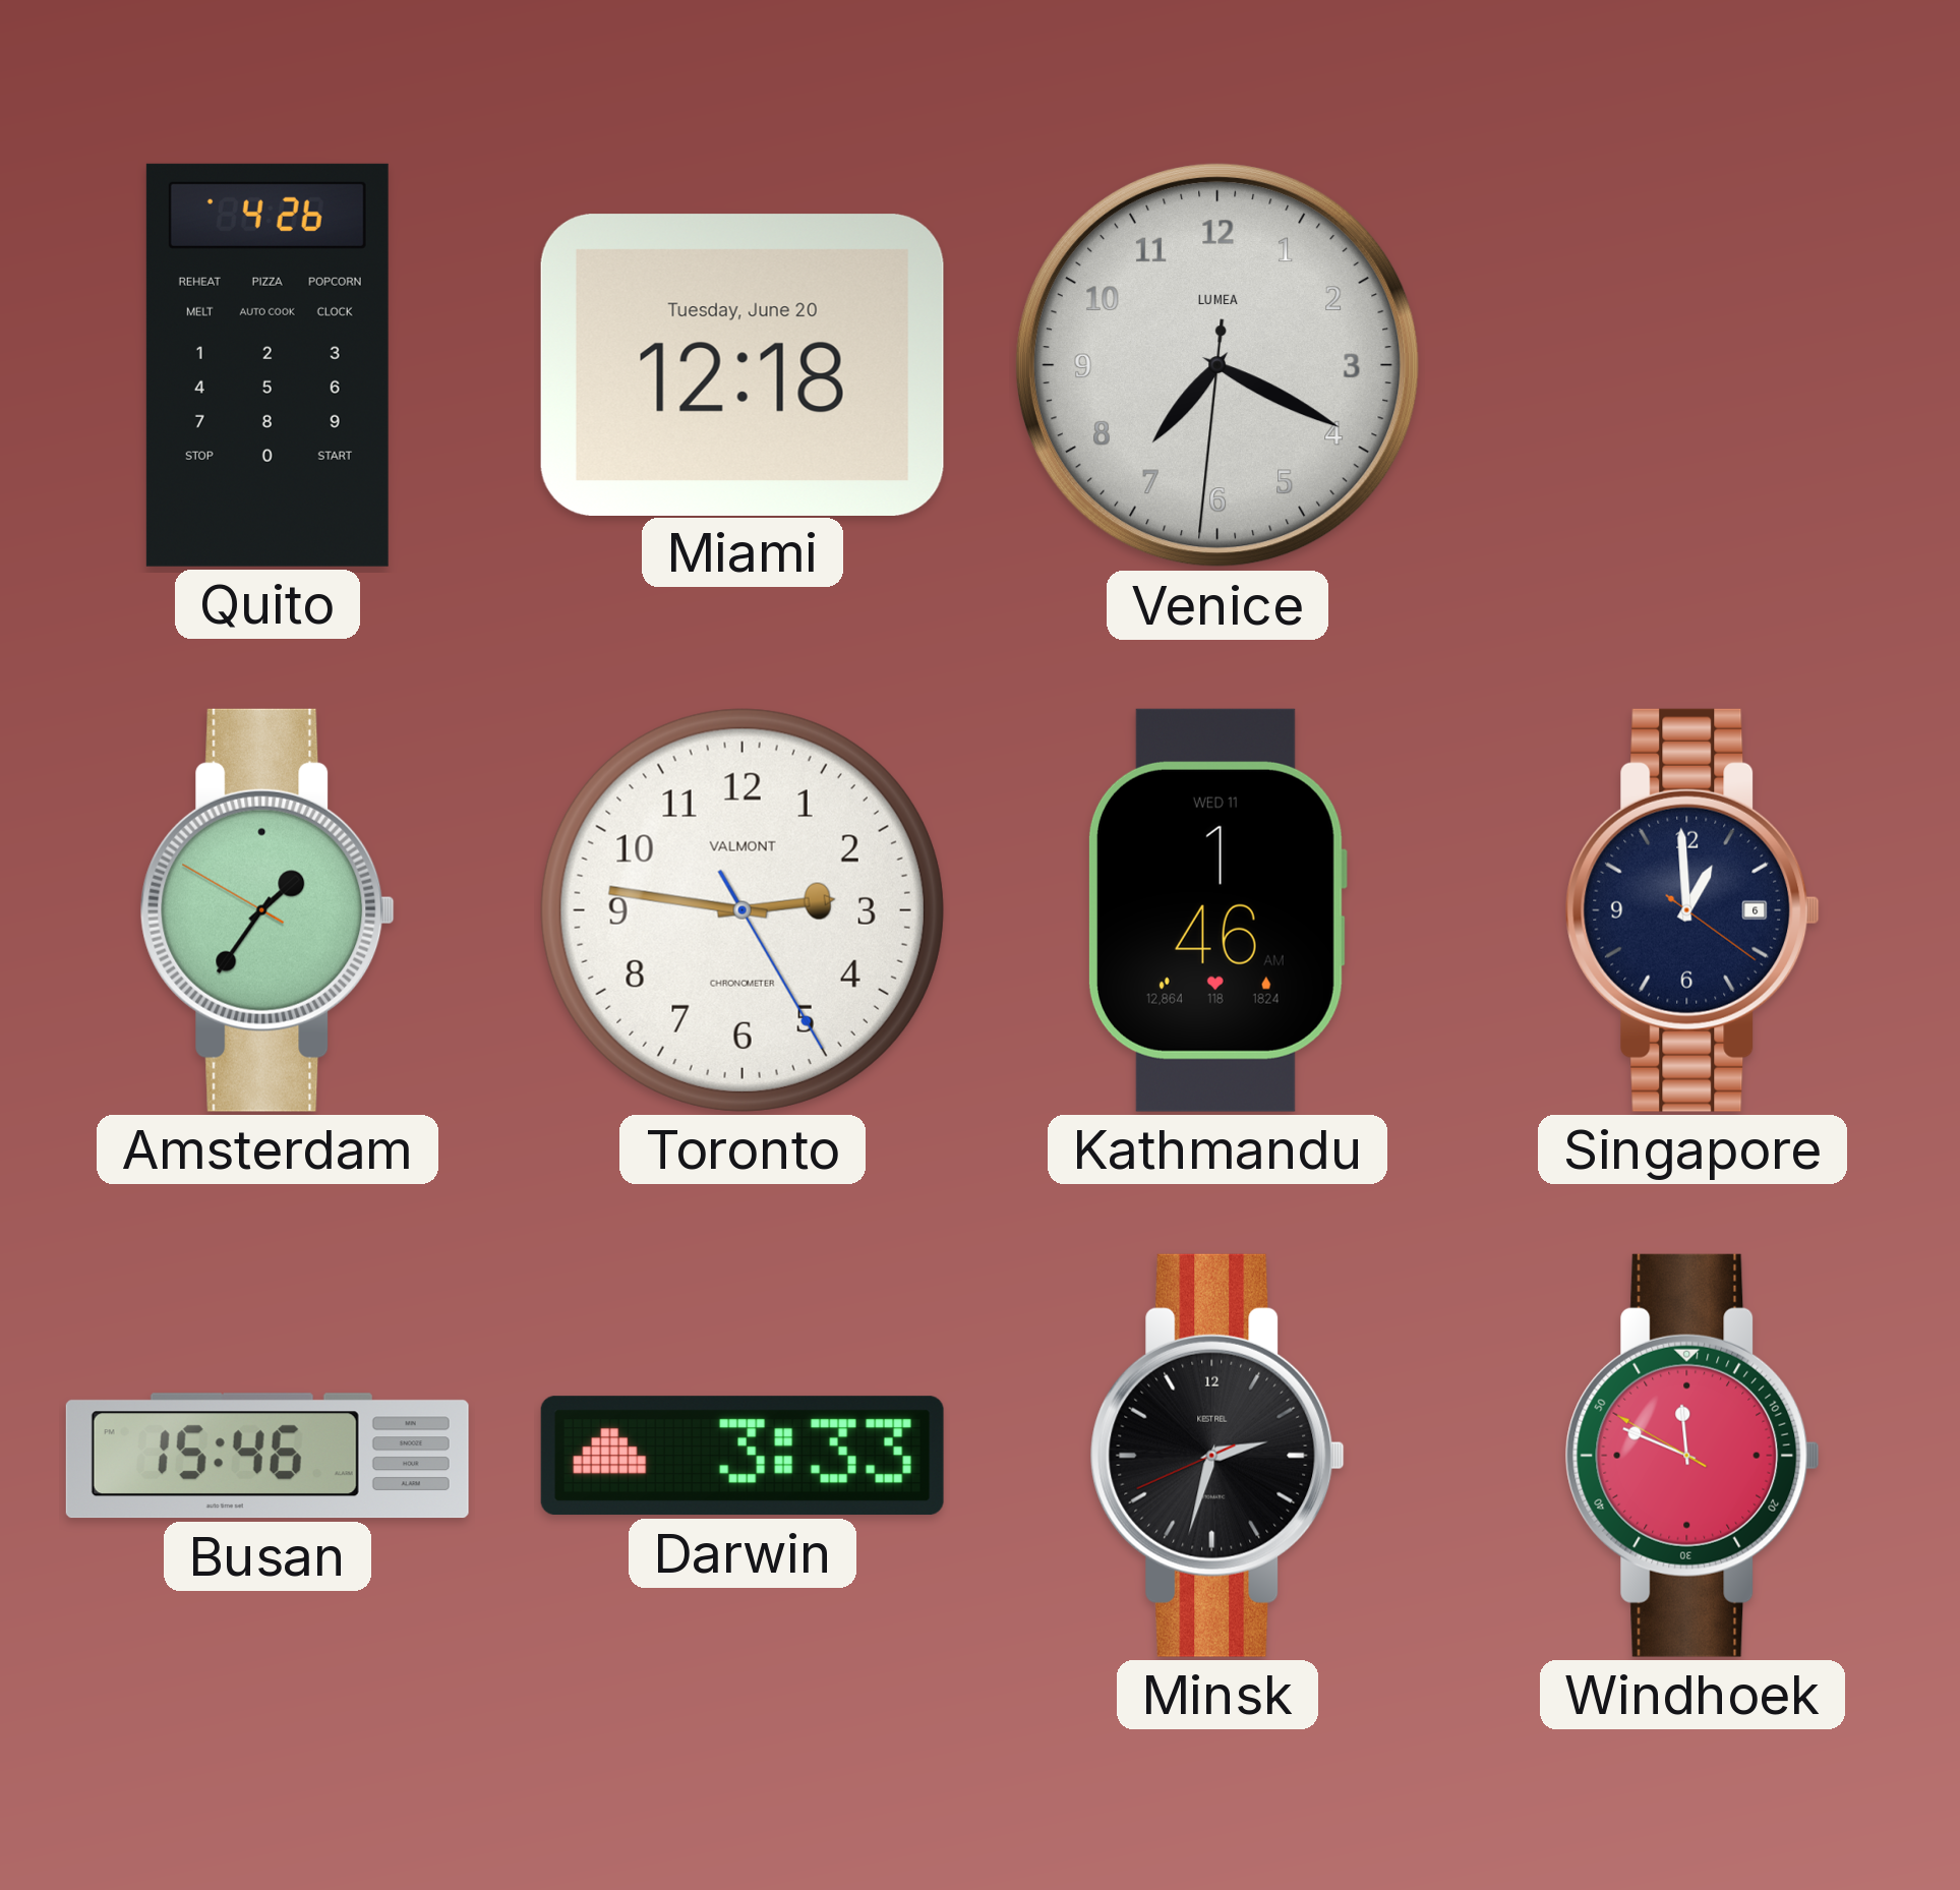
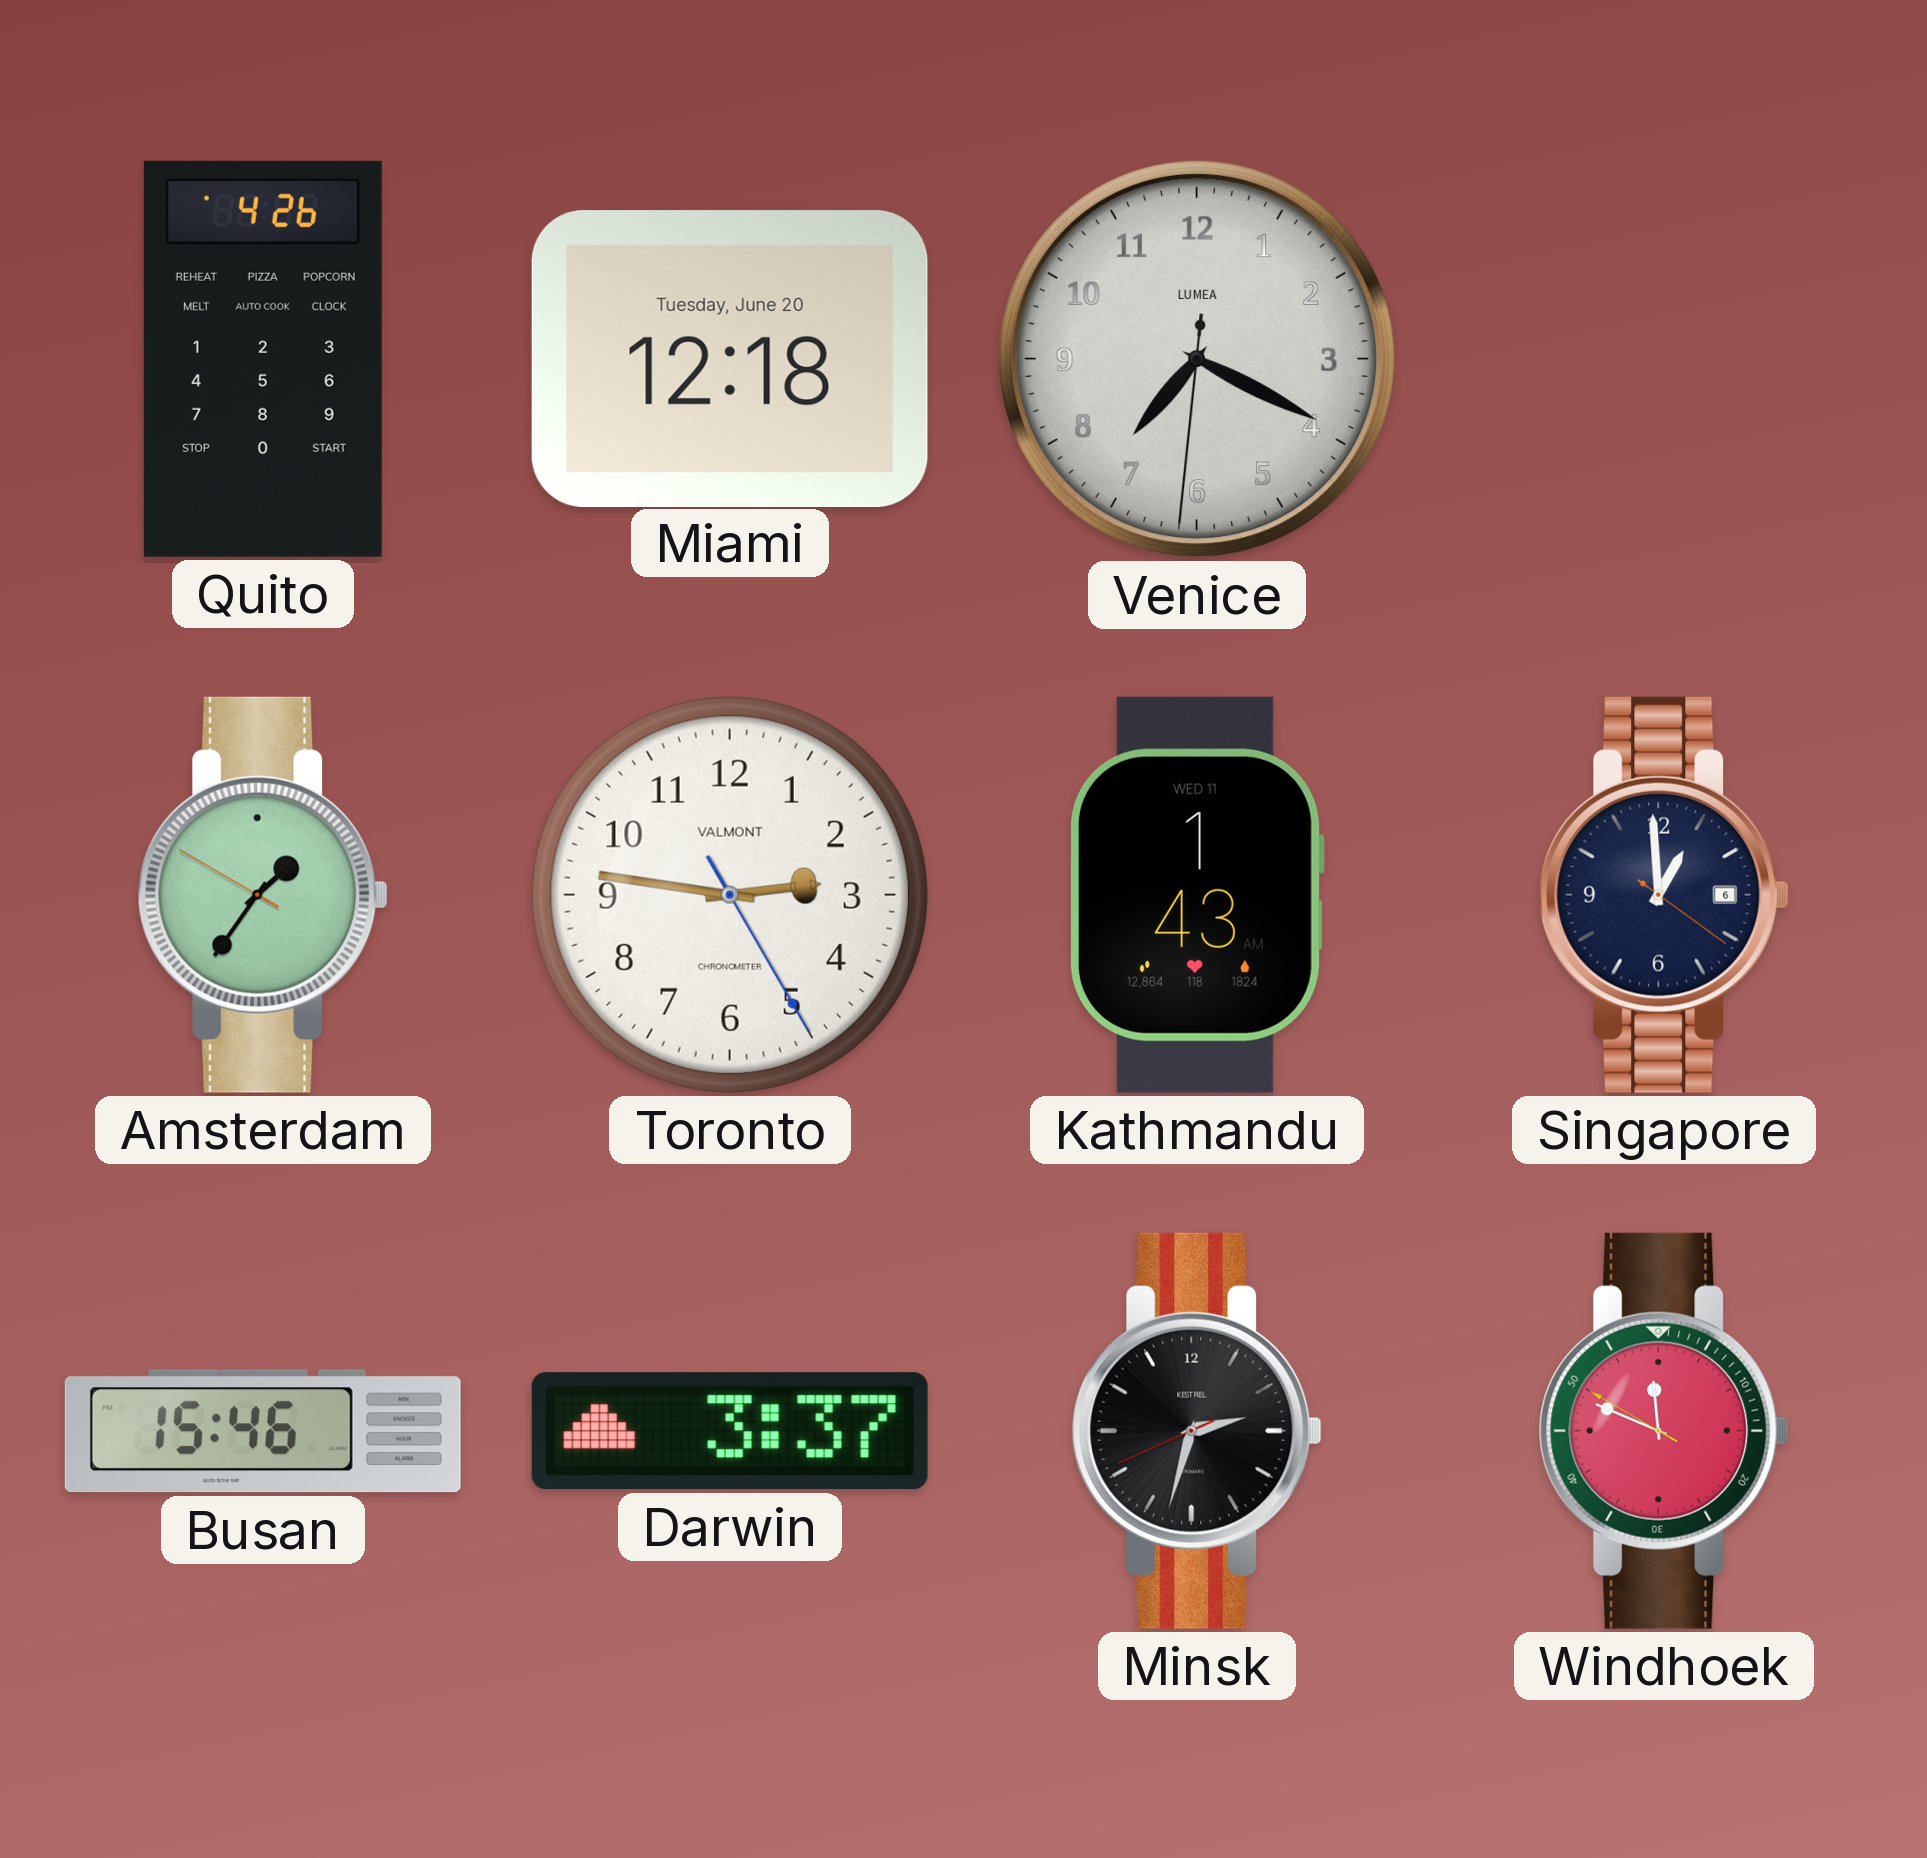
Kathmandu: 1:46 -> 1:43
Darwin: 3:33 -> 3:37
